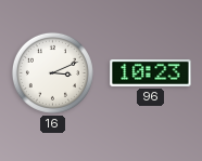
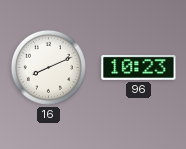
16: 3:11 -> 8:11
